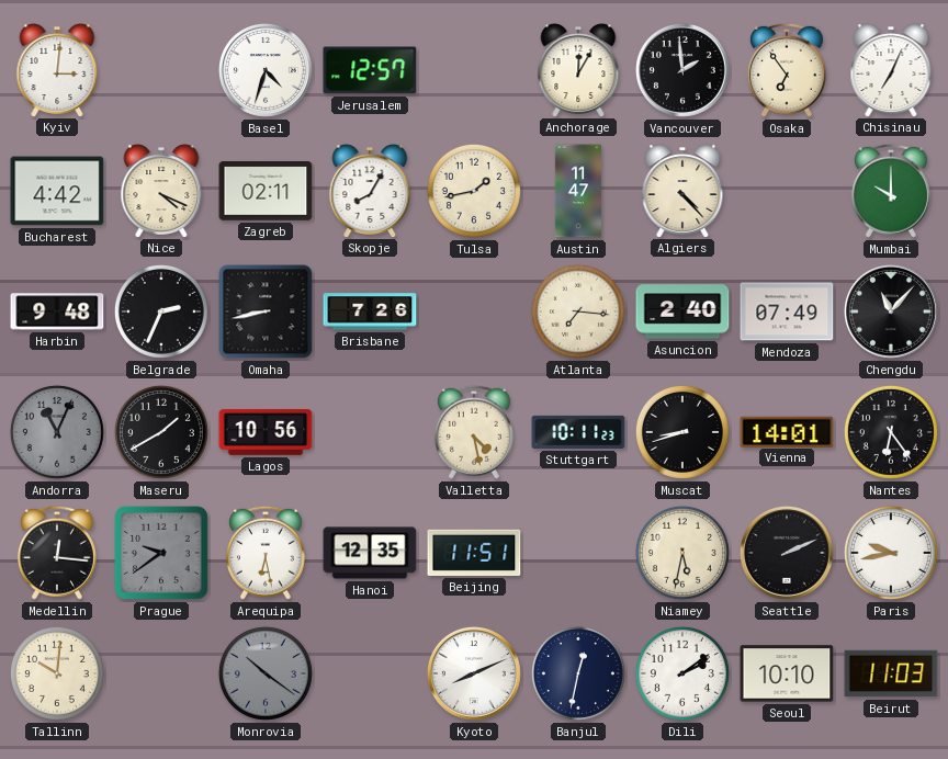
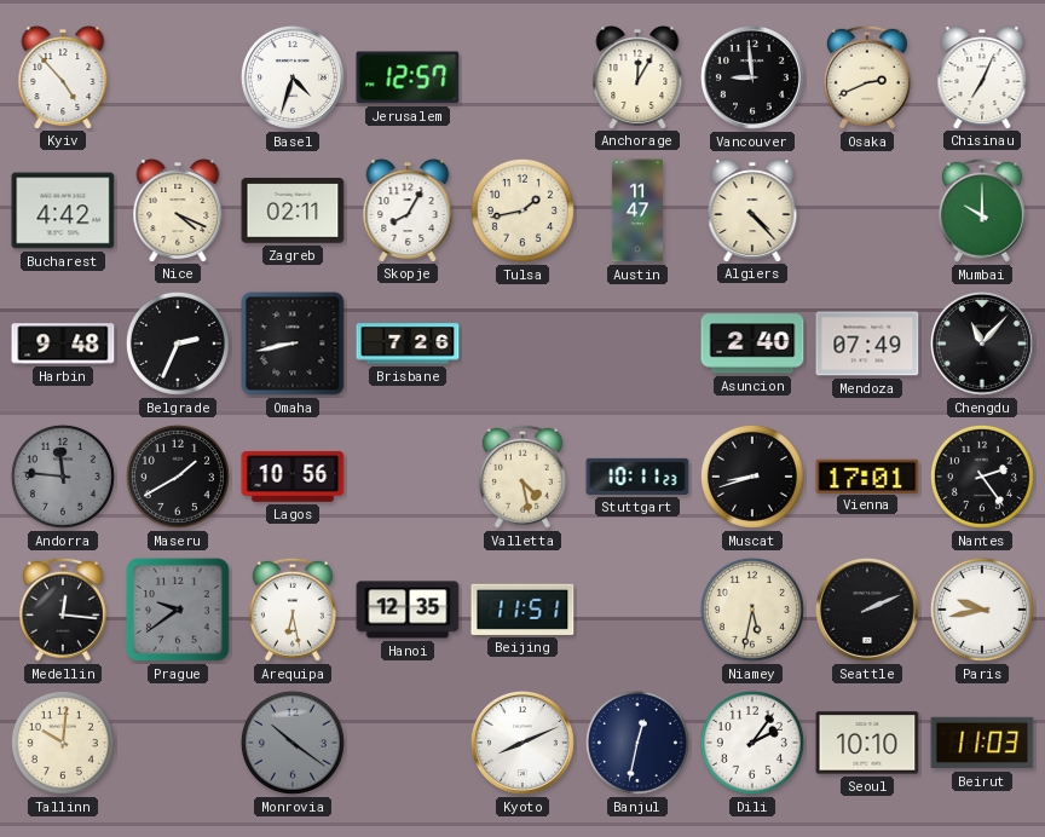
Kyiv: 3:01 -> 4:53
Vancouver: 1:59 -> 8:59
Osaka: 6:54 -> 2:41
Atlanta: 7:16 -> none
Andorra: 11:04 -> 11:46
Vienna: 14:01 -> 17:01
Nantes: 6:24 -> 2:24
Dili: 2:09 -> 2:06
